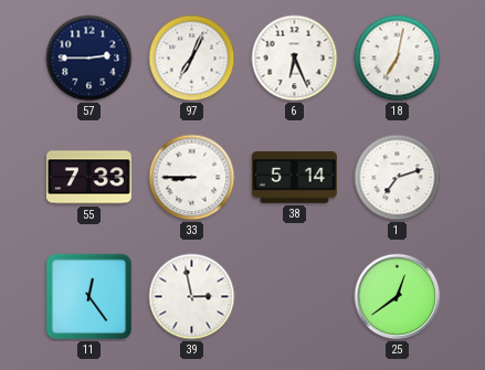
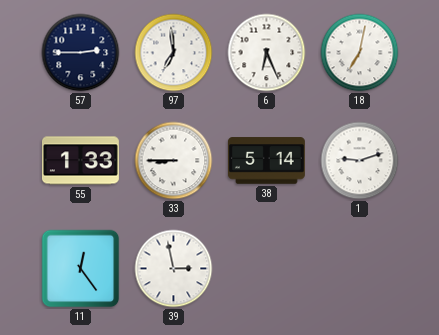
97: 7:04 -> 6:59
55: 7:33 -> 1:33
1: 7:12 -> 9:12
25: 12:39 -> none
